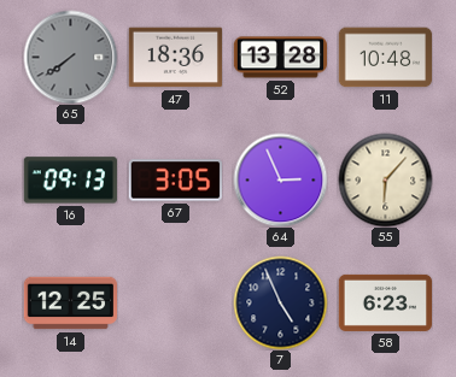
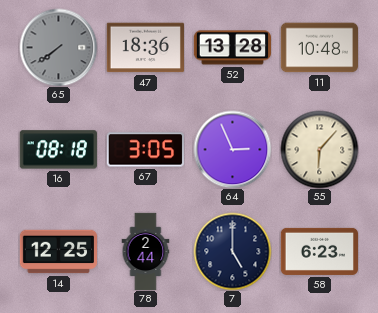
16: 09:13 -> 08:18
78: none -> 2:44
7: 4:56 -> 5:00
